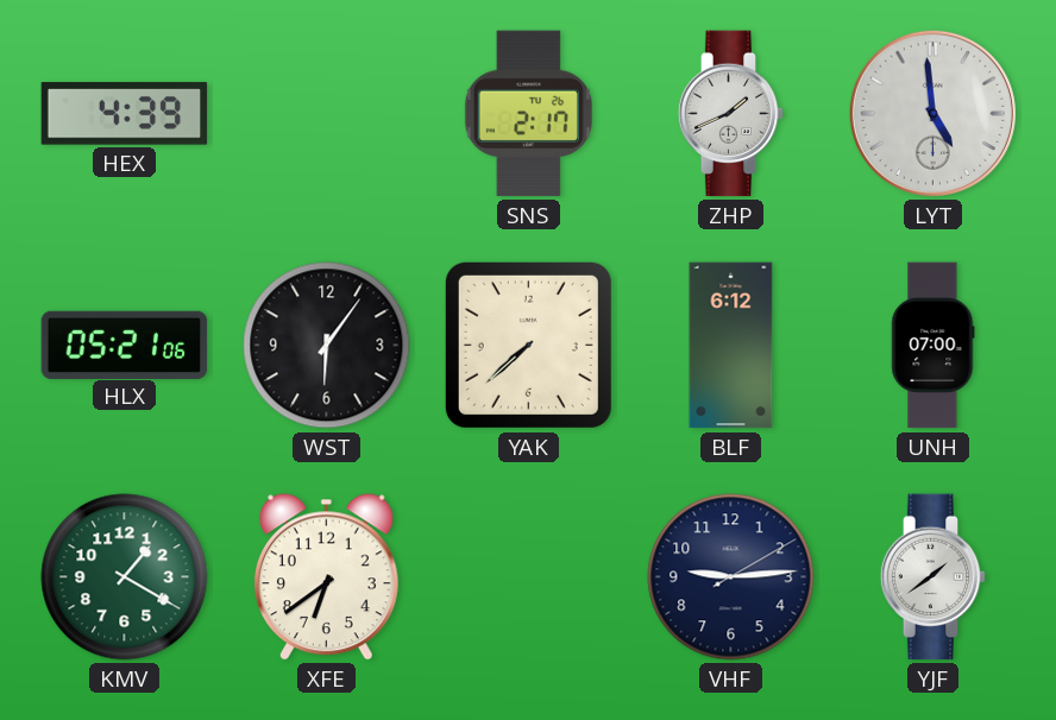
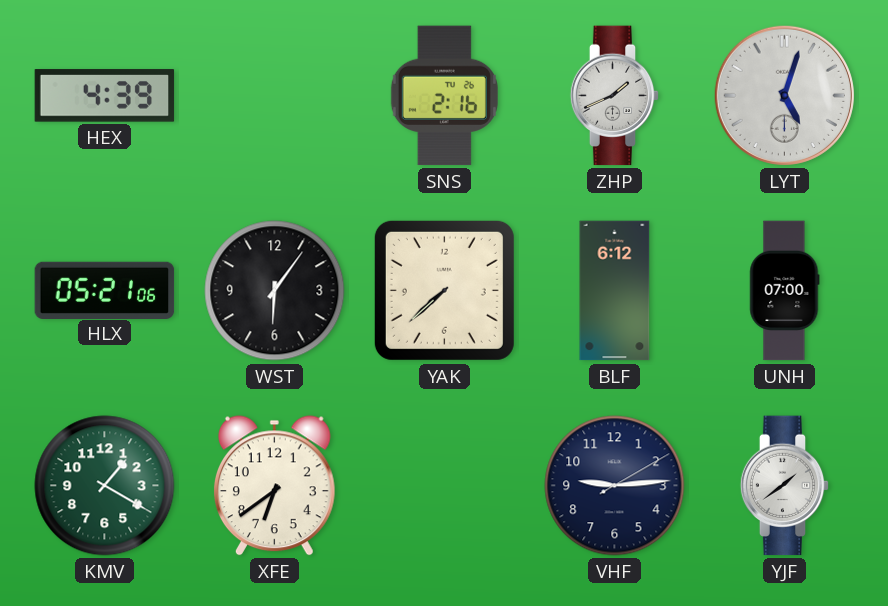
SNS: 2:17 -> 2:16
LYT: 4:59 -> 5:03
